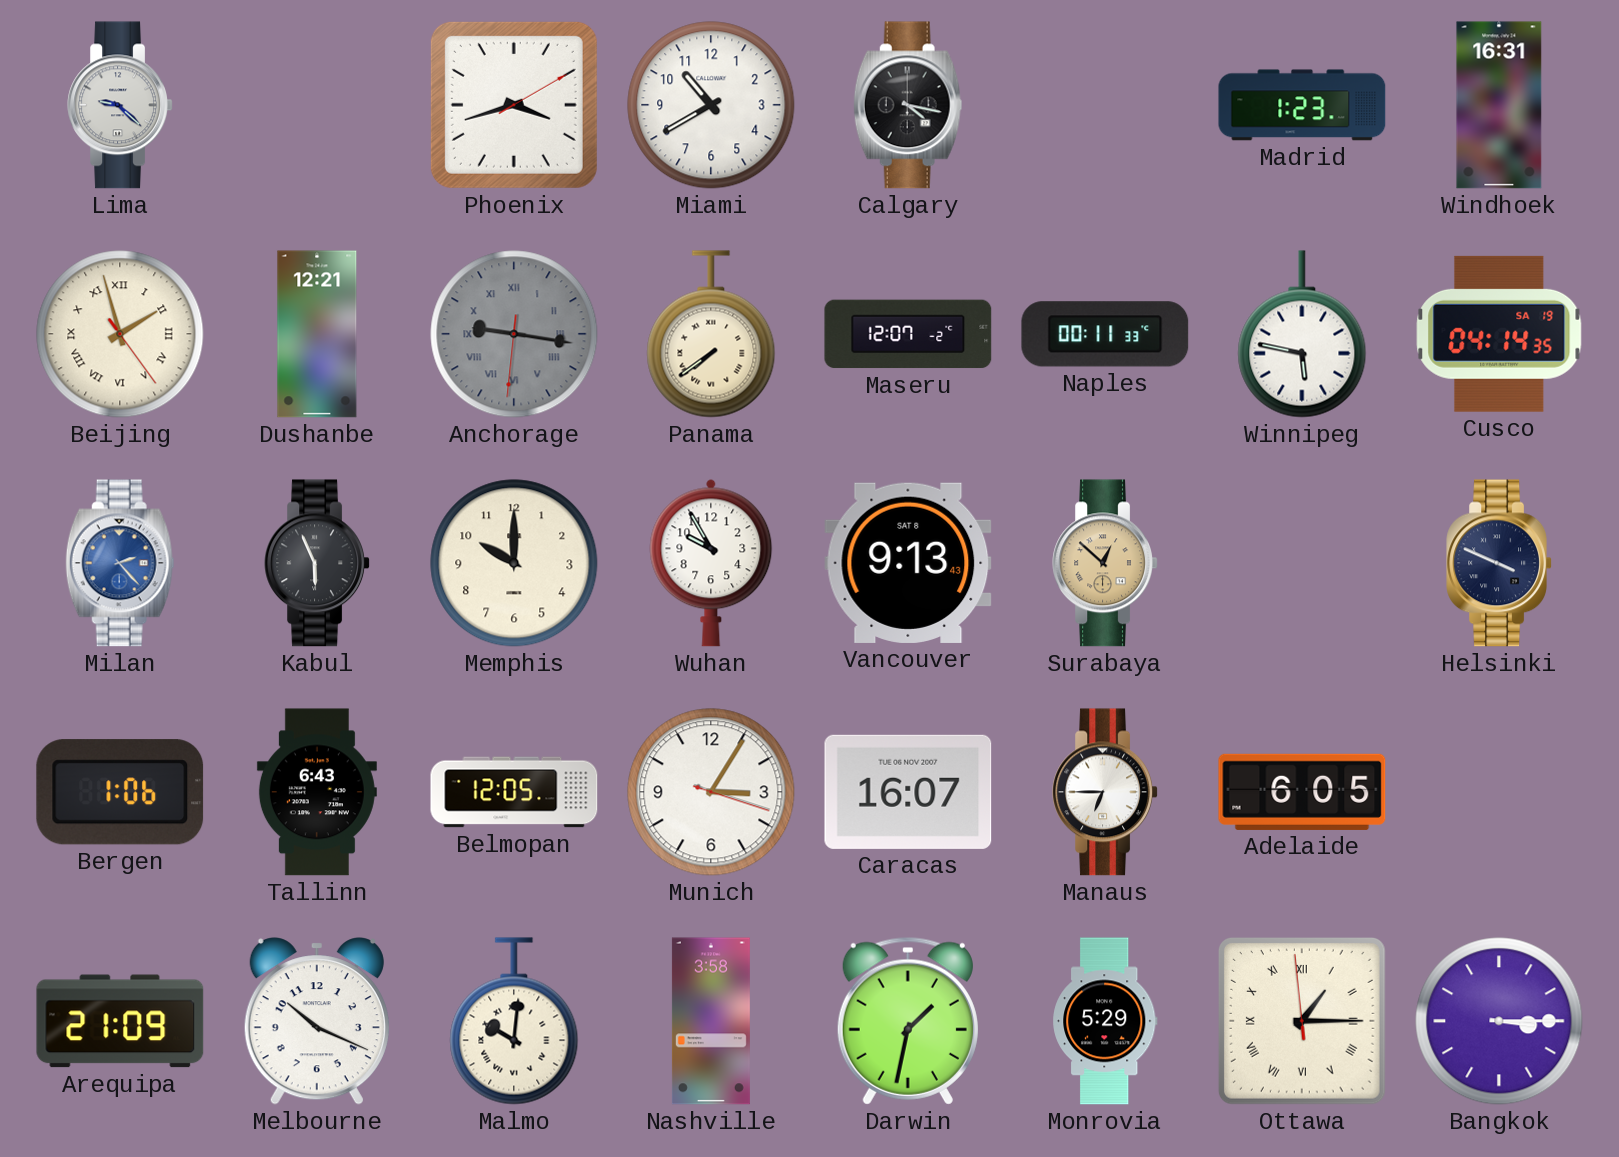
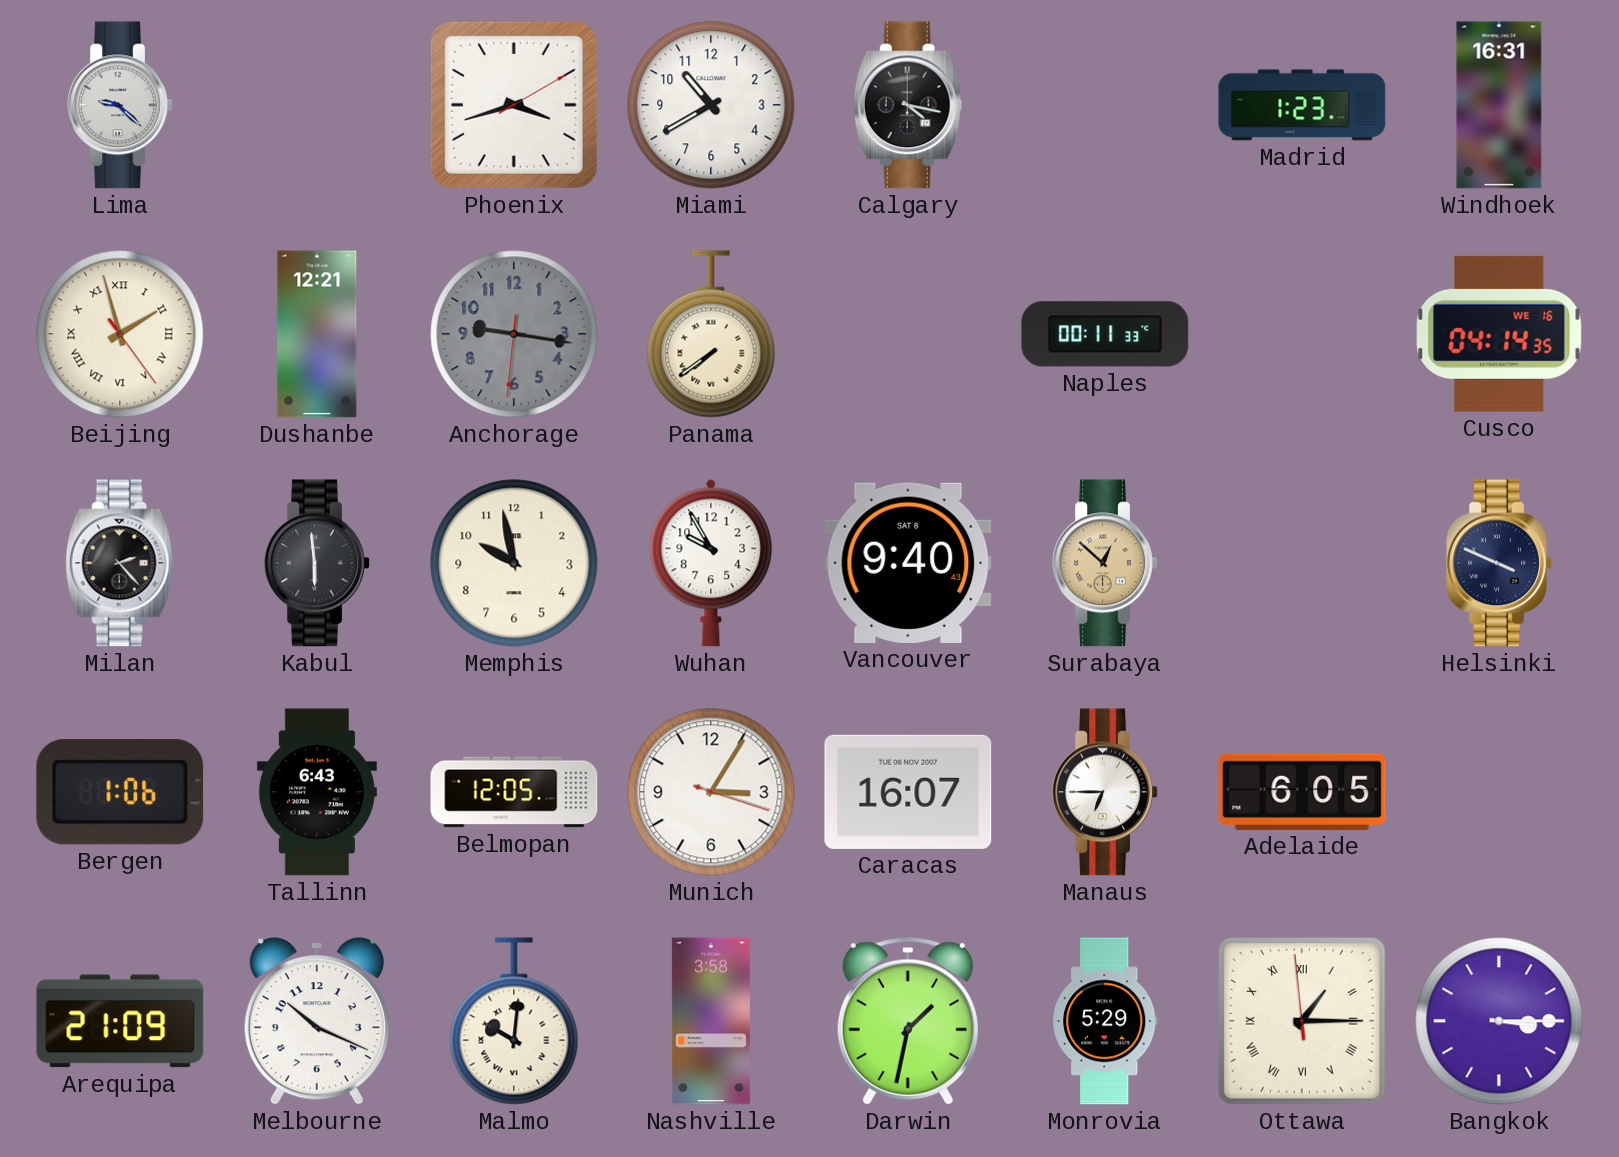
Anchorage numerals: Roman -> Arabic
Maseru: 12:07 -> none
Winnipeg: 5:47 -> none
Cusco date: SA 19 -> WE 16
Milan dial: blue -> black
Kabul: 5:56 -> 5:59
Memphis: 10:00 -> 9:58
Vancouver: 9:13 -> 9:40
